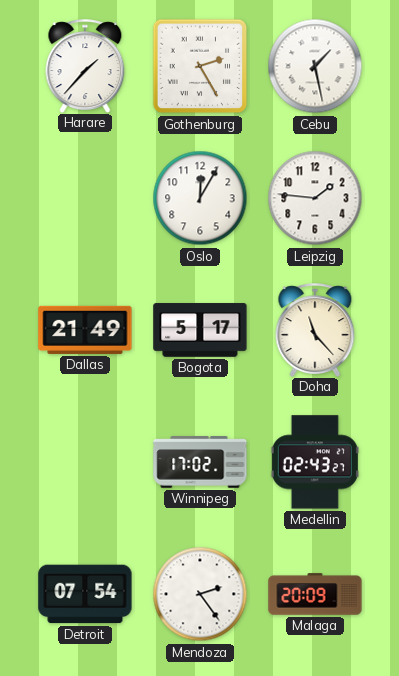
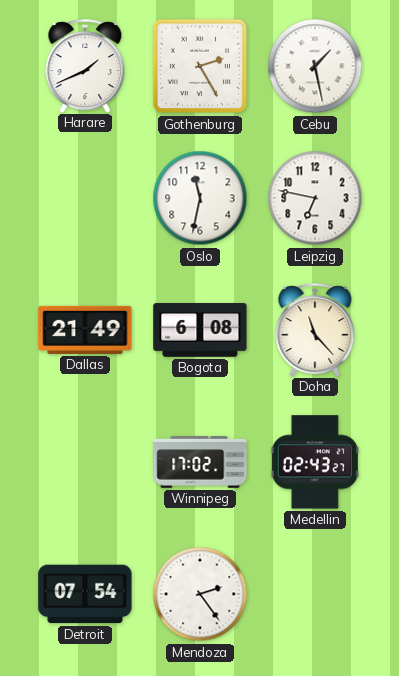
Harare: 1:37 -> 1:41
Oslo: 12:05 -> 11:32
Leipzig: 1:46 -> 6:47
Bogota: 5:17 -> 6:08
Malaga: 20:09 -> none
